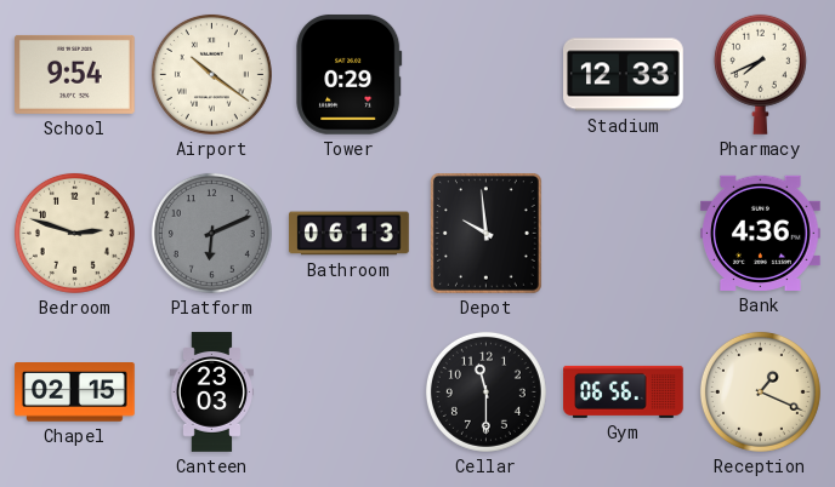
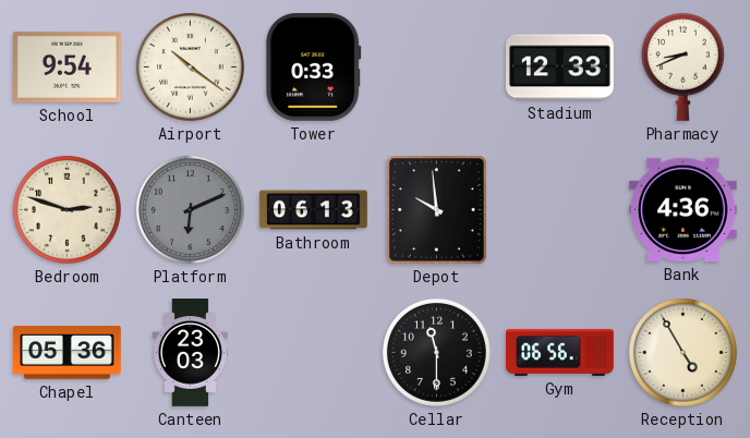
Tower: 0:29 -> 0:33
Pharmacy: 7:41 -> 8:41
Chapel: 02:15 -> 05:36
Reception: 1:19 -> 4:55
